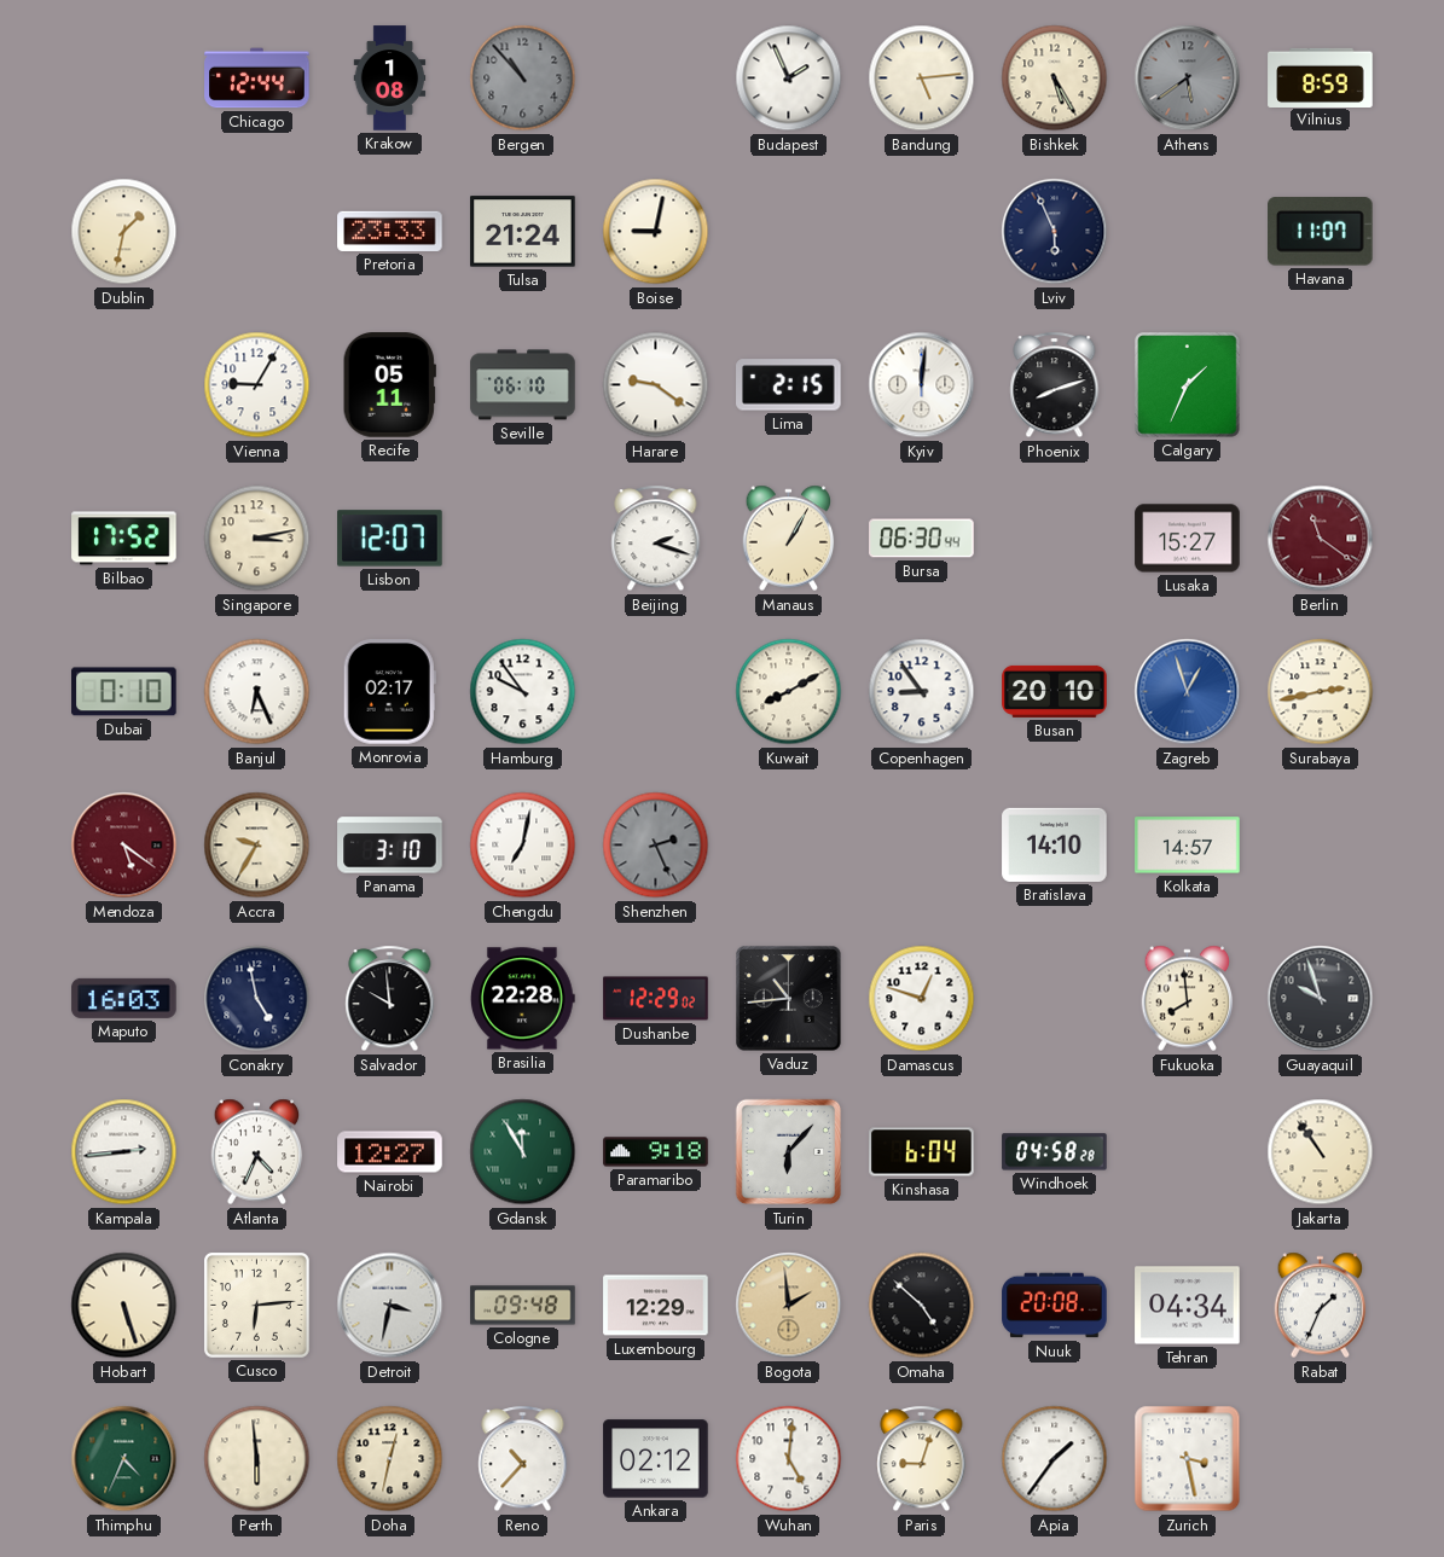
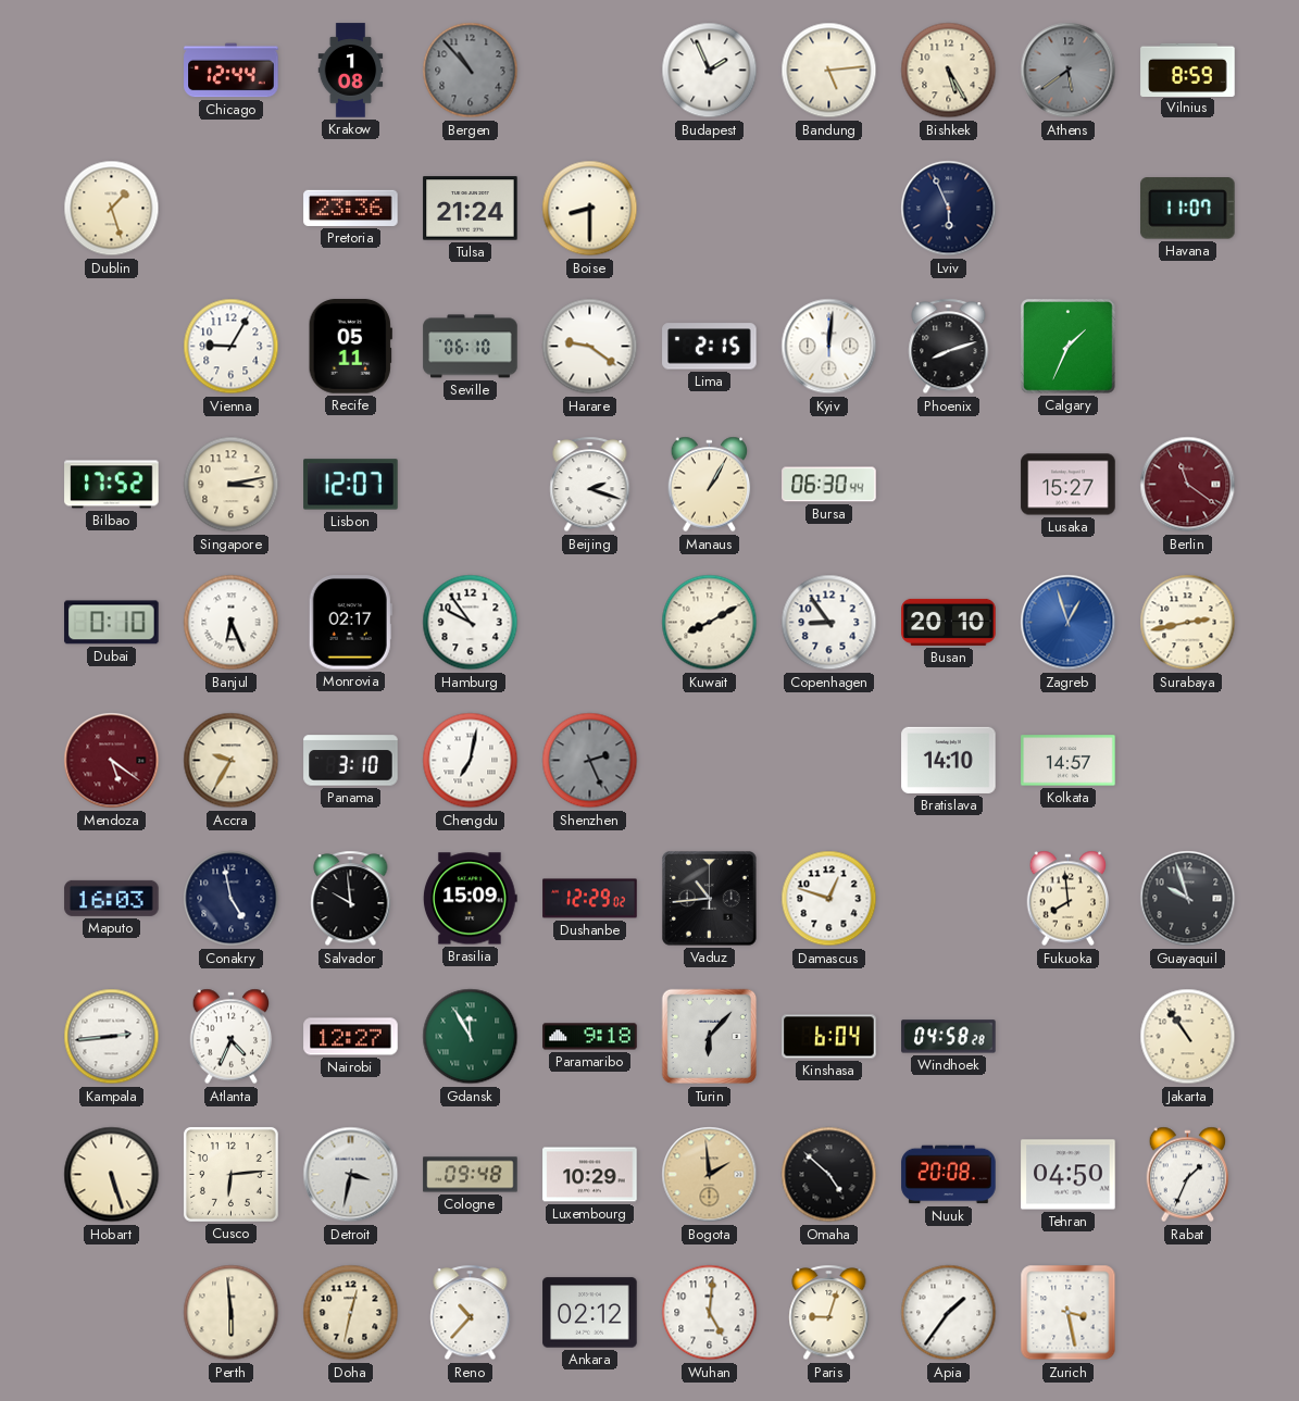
Dublin: 1:32 -> 1:27
Pretoria: 23:33 -> 23:36
Boise: 9:02 -> 8:30
Brasilia: 22:28 -> 15:09
Luxembourg: 12:29 -> 10:29
Tehran: 04:34 -> 04:50
Thimphu: 4:34 -> none
